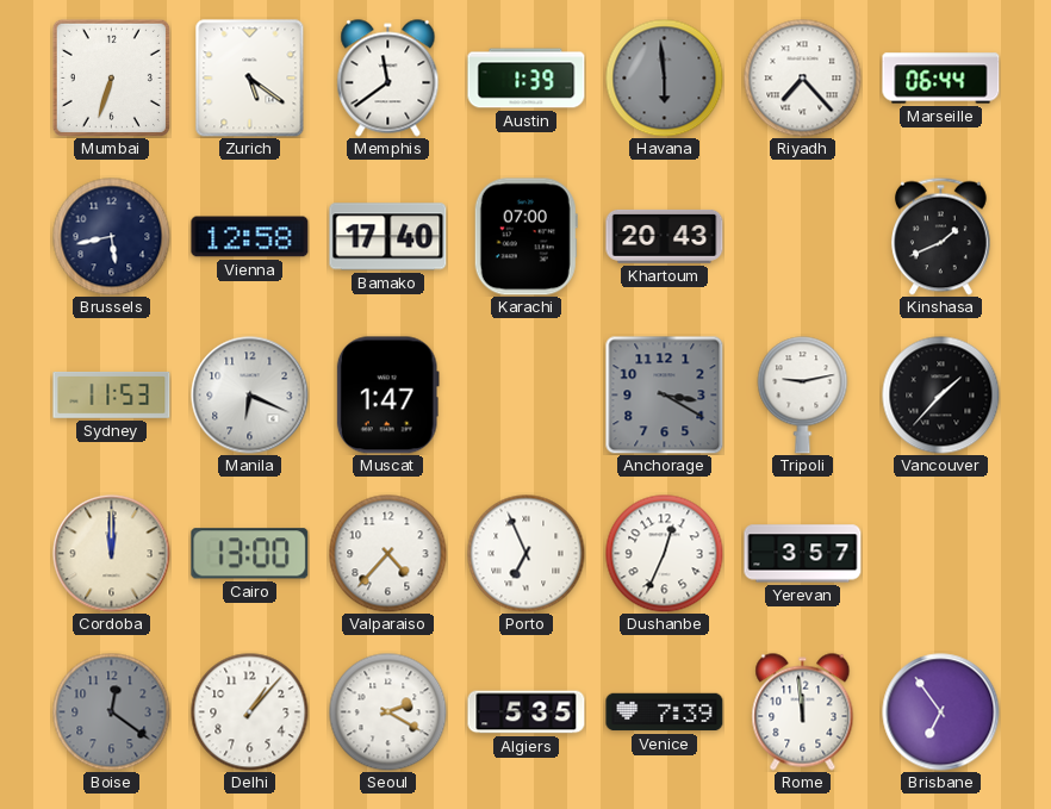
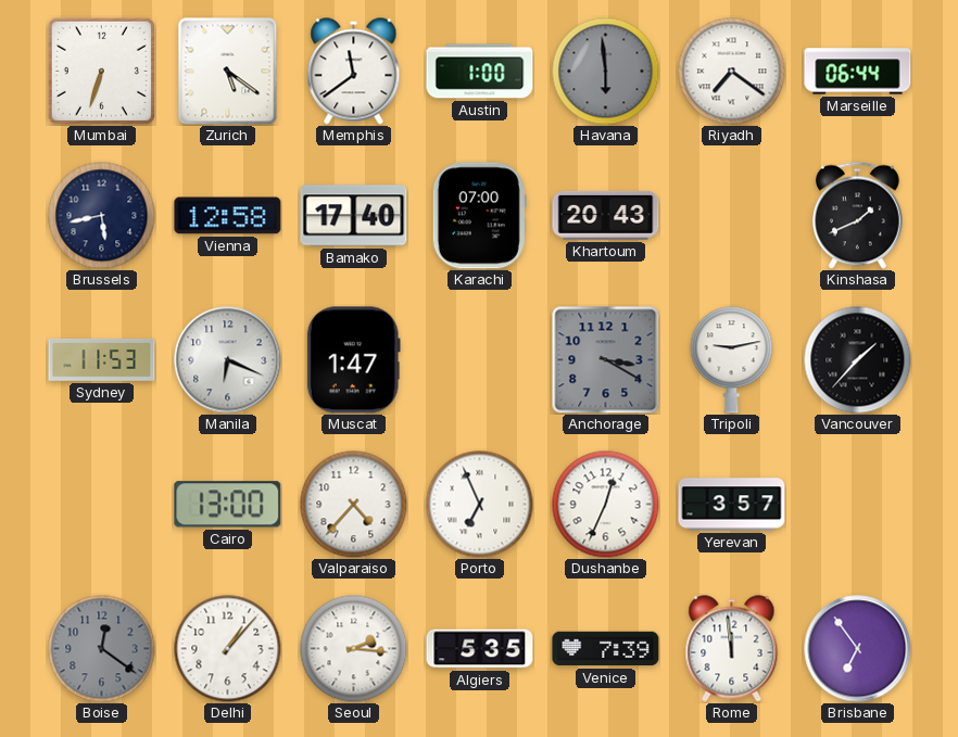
Austin: 1:39 -> 1:00
Riyadh: 7:23 -> 7:21
Cordoba: 12:00 -> none
Seoul: 2:20 -> 2:16
